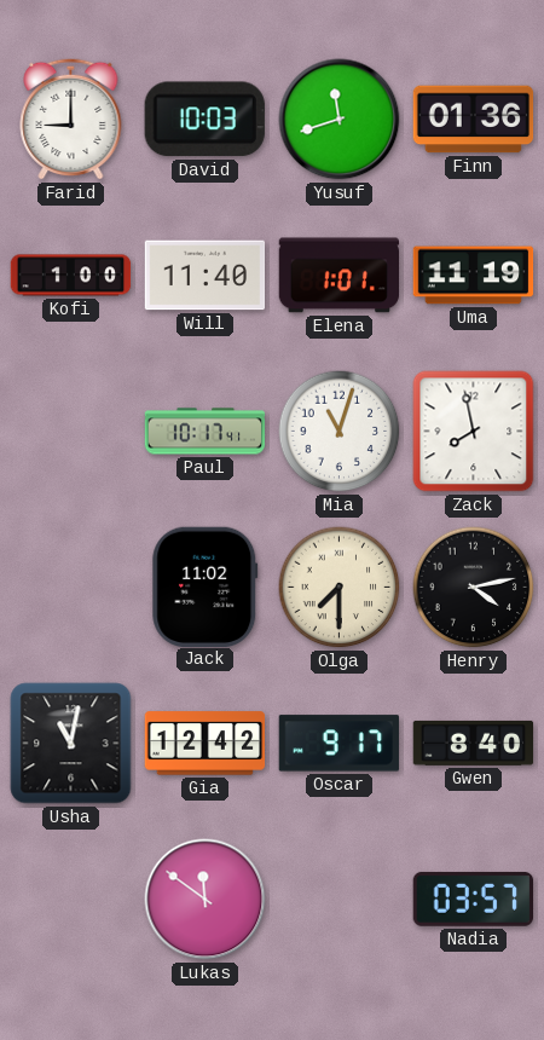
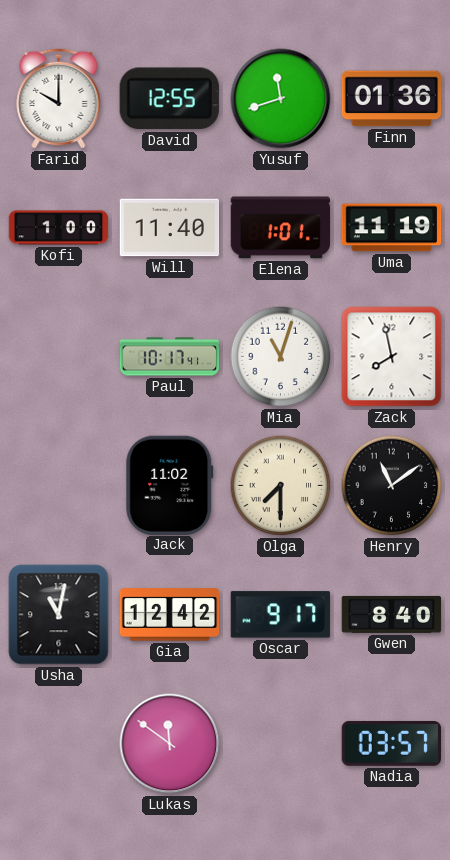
Farid: 9:00 -> 10:00
David: 10:03 -> 12:55
Henry: 4:13 -> 11:09
